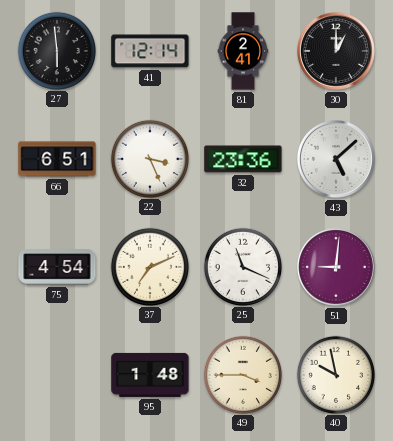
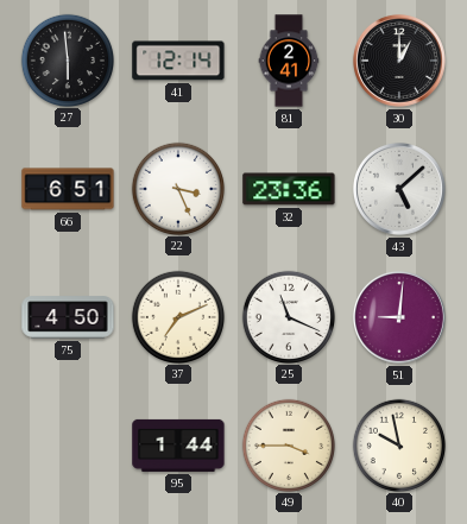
75: 4:54 -> 4:50
95: 1:48 -> 1:44
